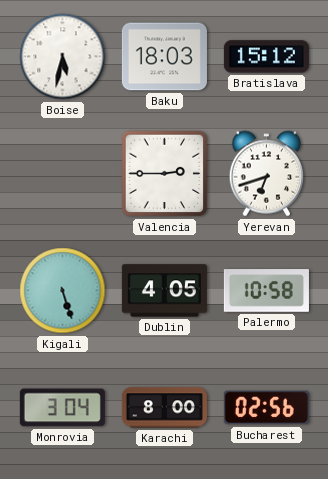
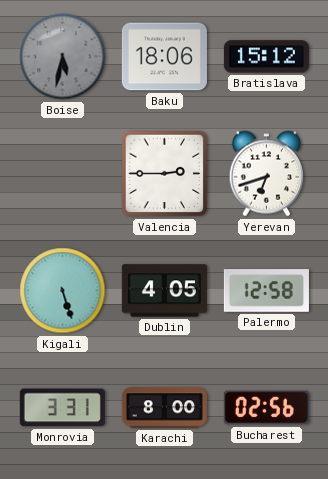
Boise dial: white -> grey
Baku: 18:03 -> 18:06
Palermo: 10:58 -> 12:58
Monrovia: 3:04 -> 3:31
